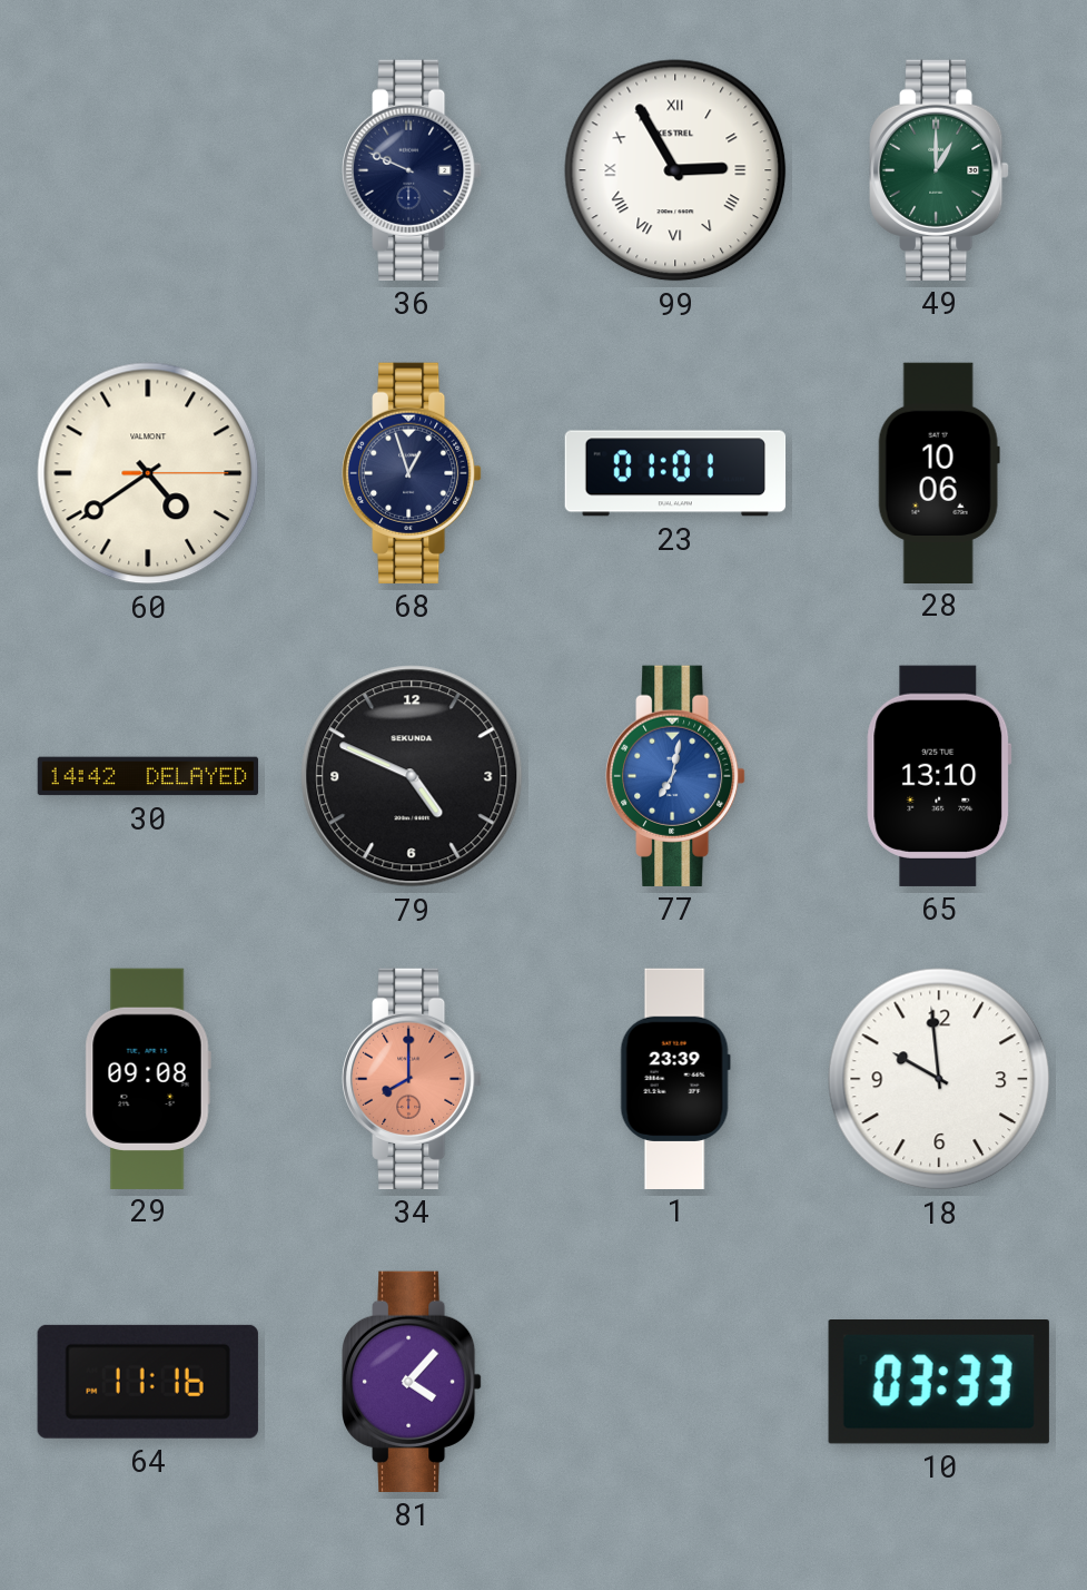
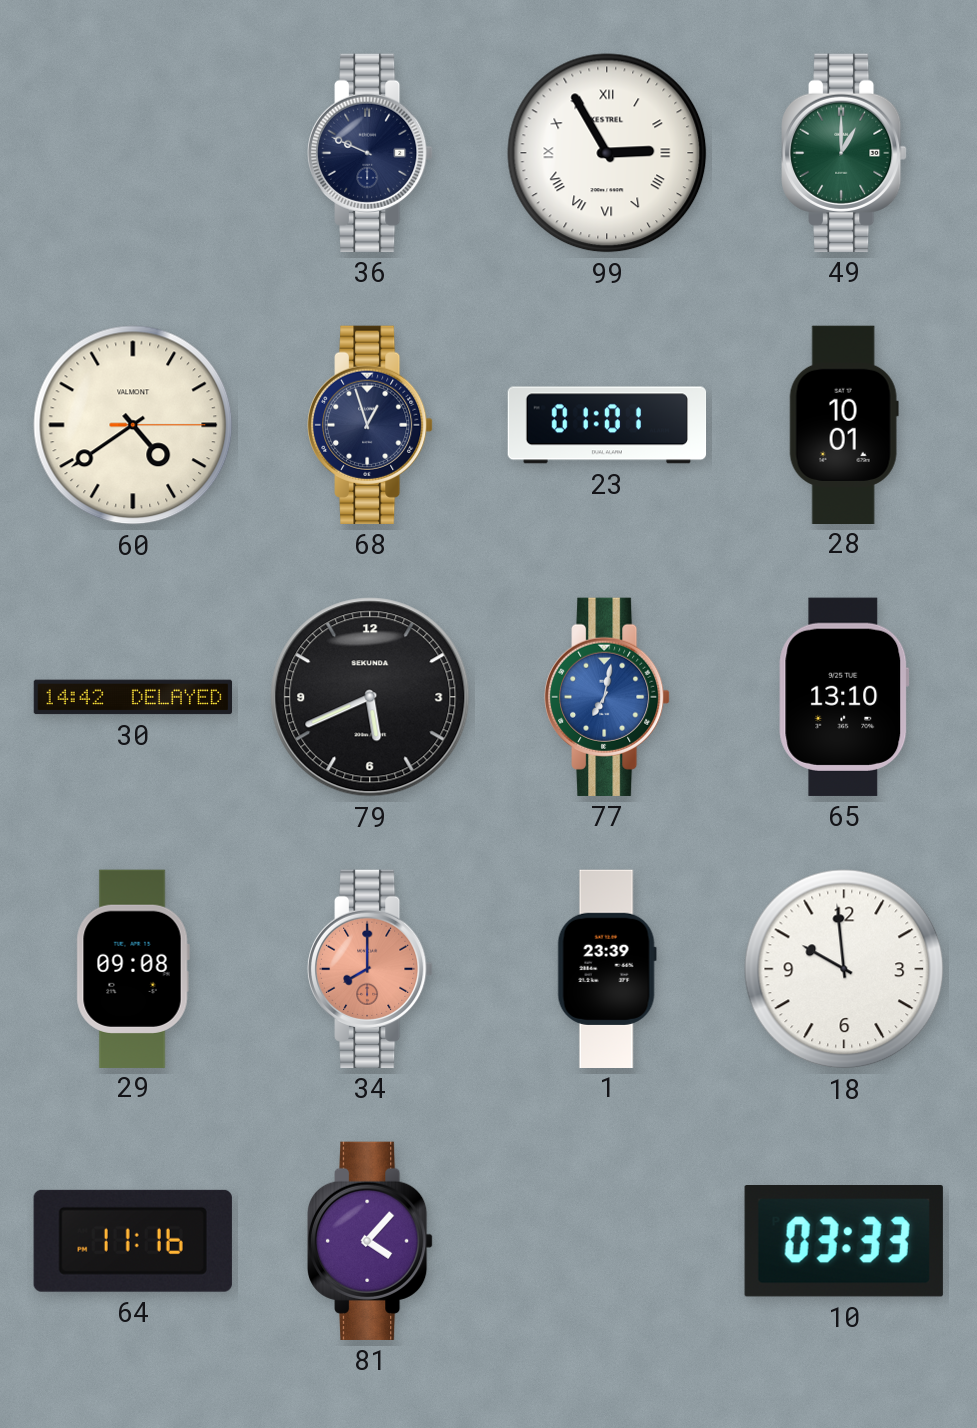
28: 10:06 -> 10:01
79: 4:49 -> 5:41
